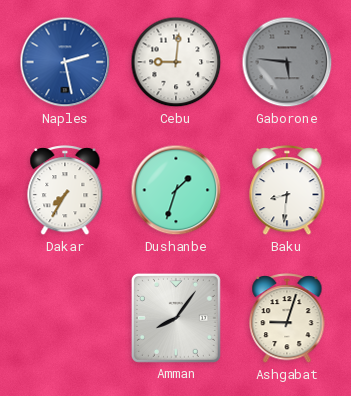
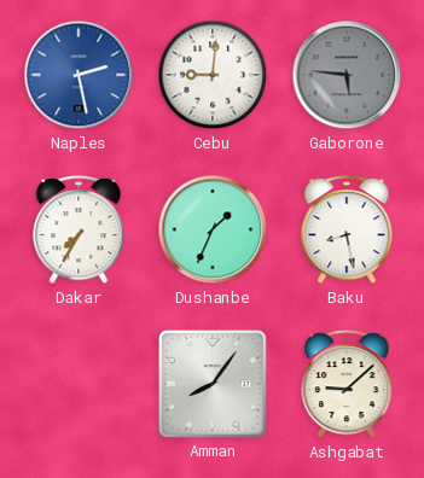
Dushanbe: 1:33 -> 1:34
Baku: 8:31 -> 8:28
Ashgabat: 9:03 -> 9:08
